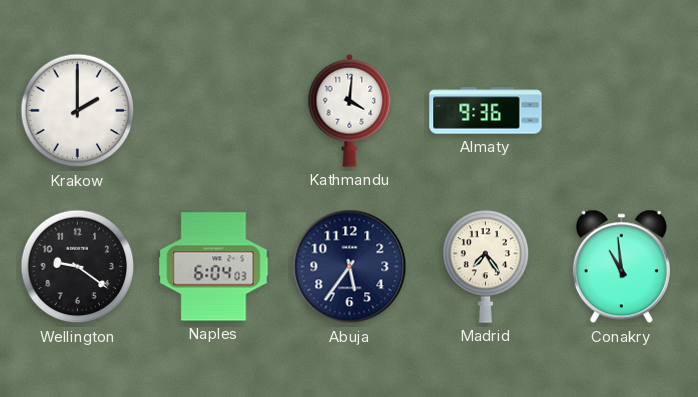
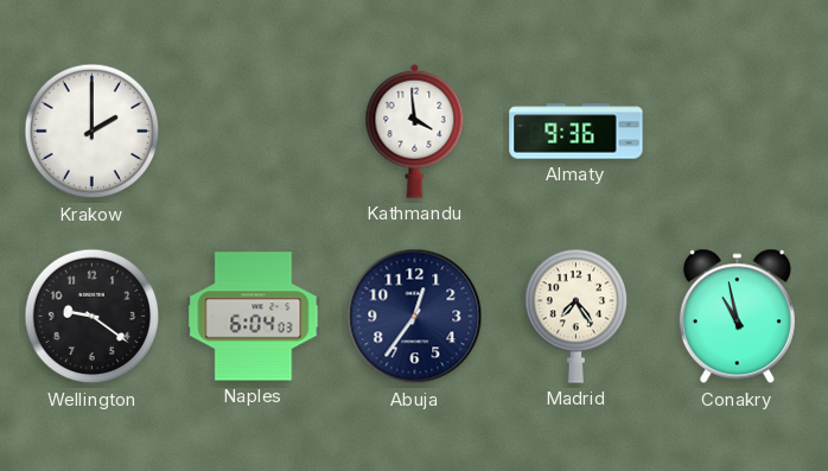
Kathmandu: 4:01 -> 3:59
Abuja: 5:36 -> 12:36
Conakry: 10:59 -> 10:58
